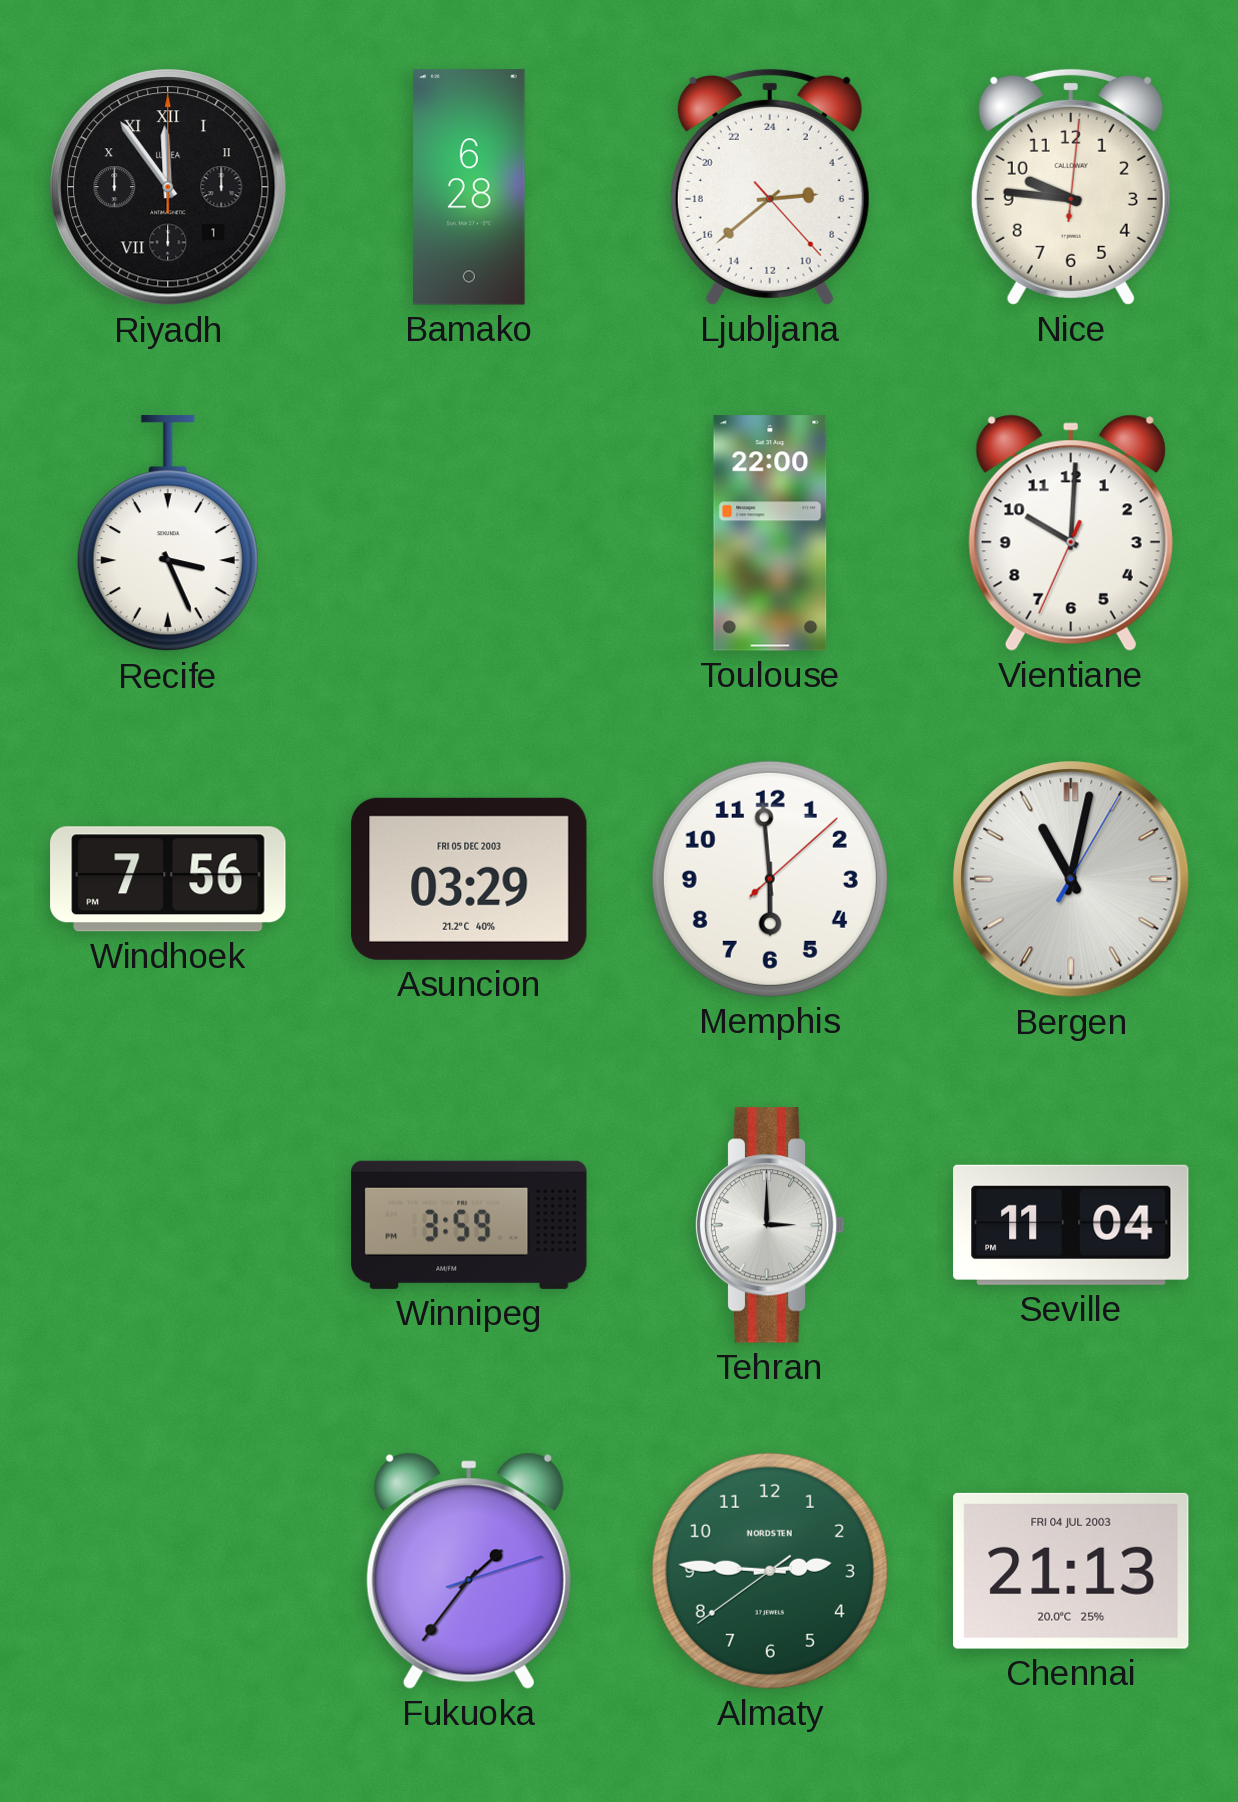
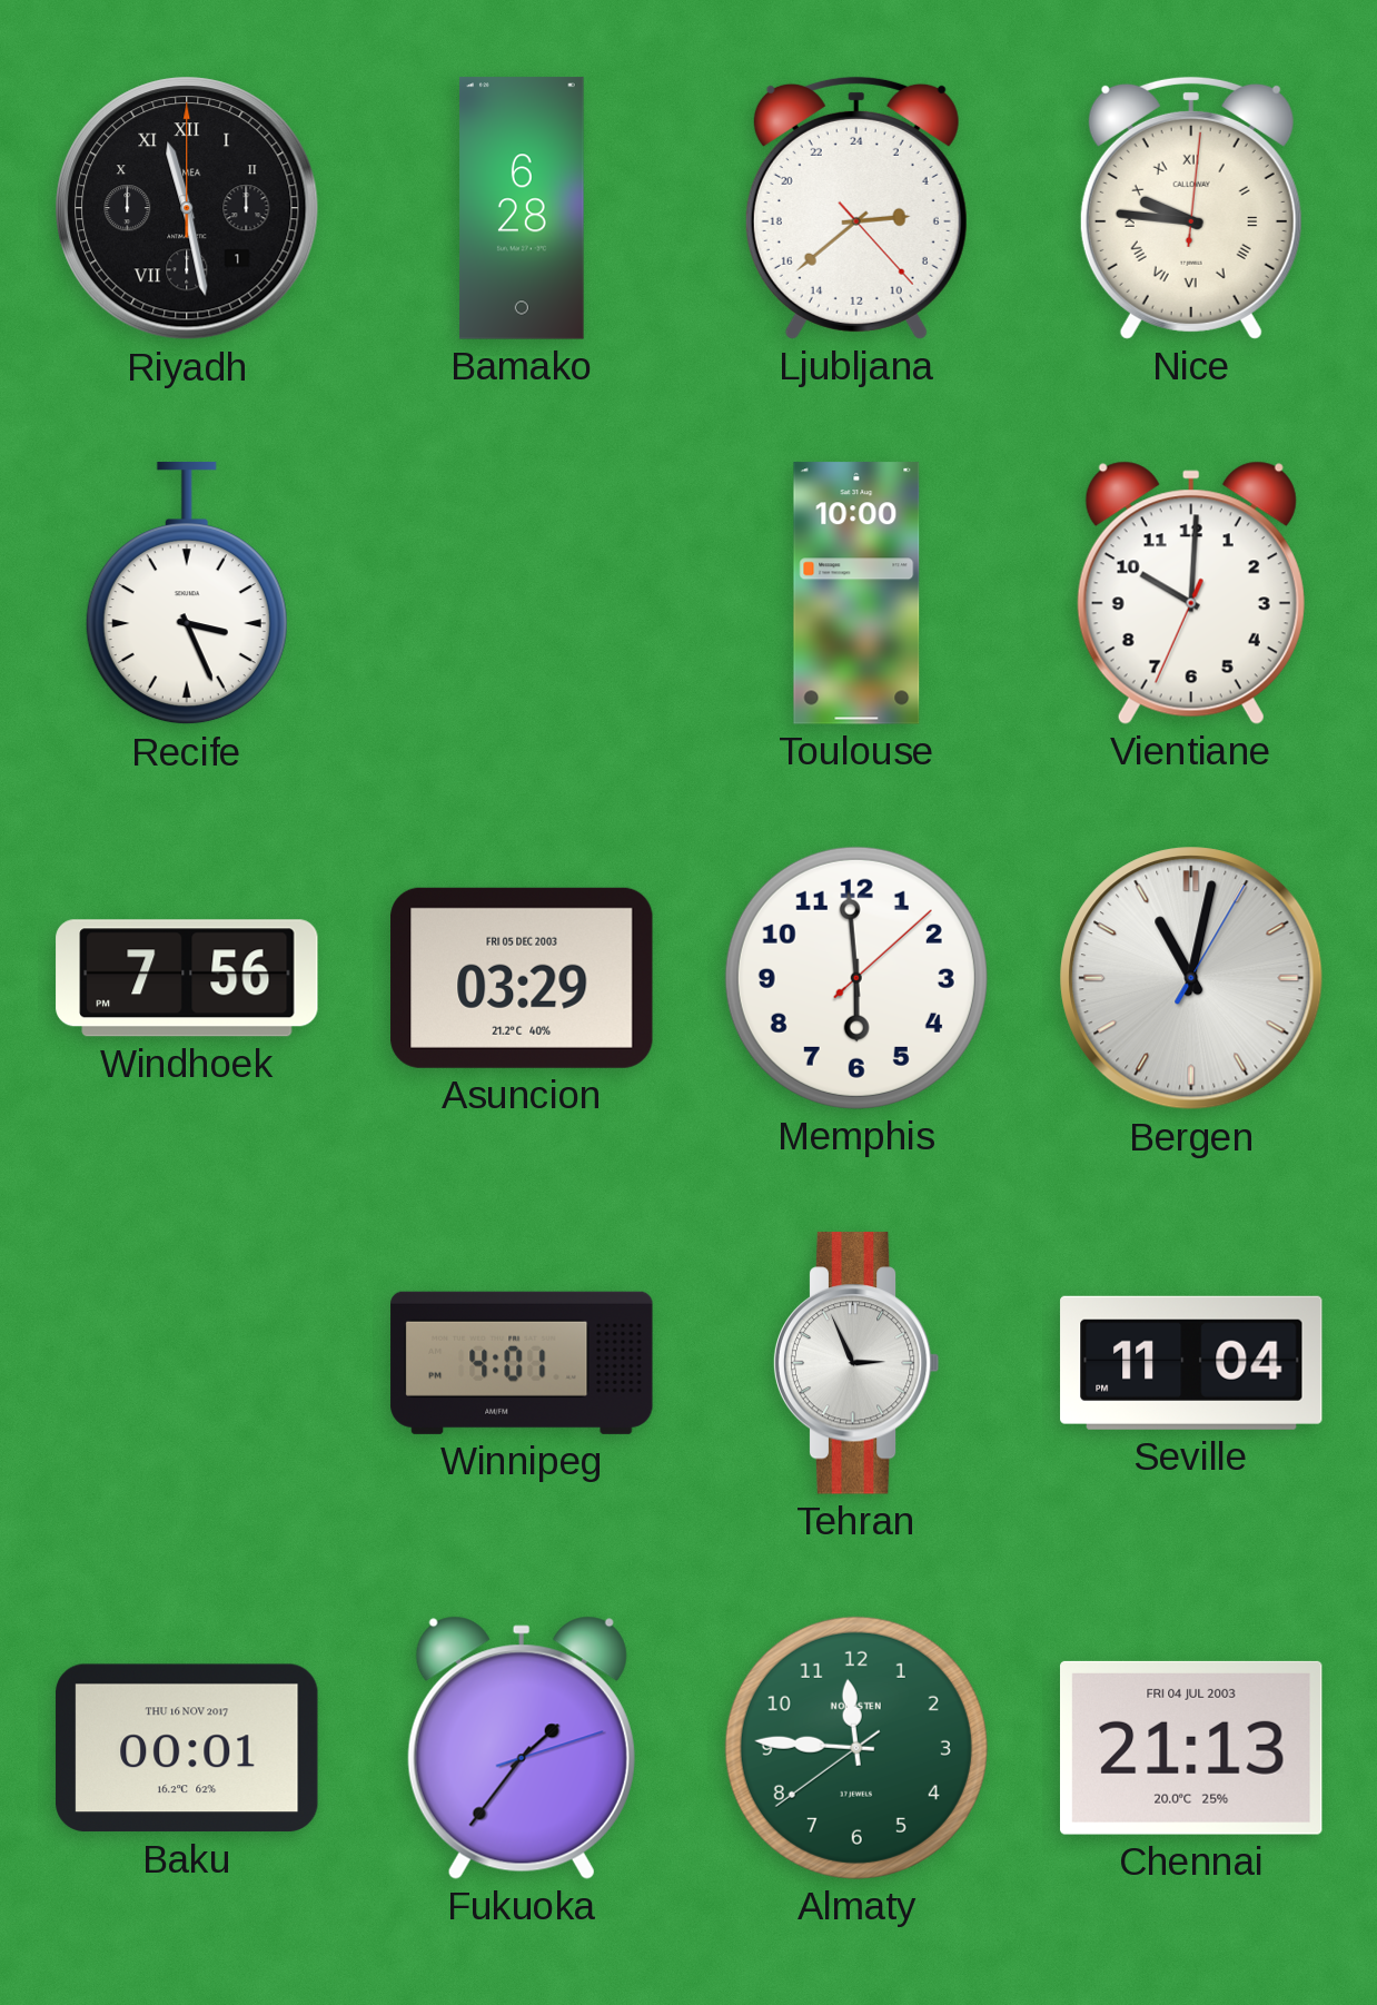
Riyadh: 11:54 -> 11:28
Nice numerals: Arabic -> Roman
Toulouse: 22:00 -> 10:00
Winnipeg: 3:59 -> 4:01
Tehran: 3:00 -> 2:56
Baku: none -> 00:01
Almaty: 2:45 -> 11:45
